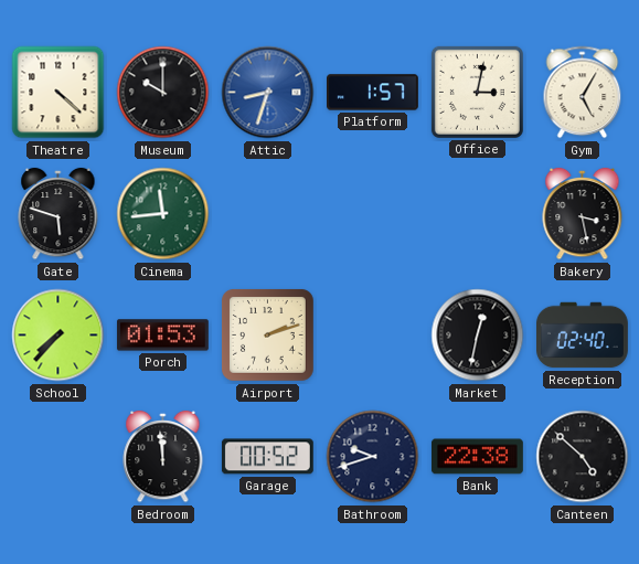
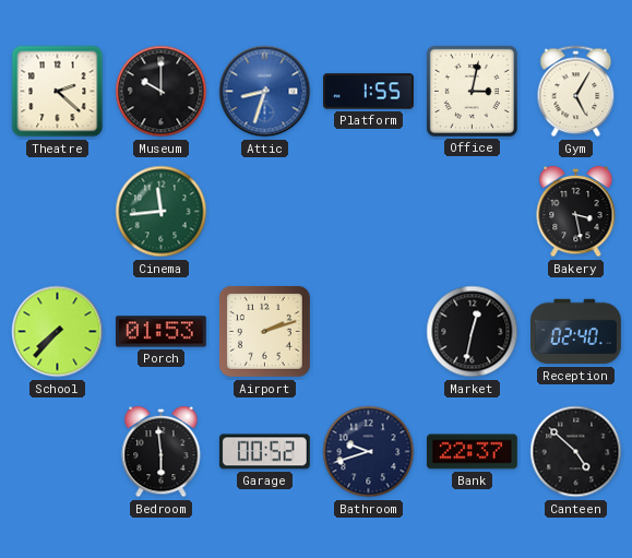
Theatre: 4:22 -> 2:22
Platform: 1:57 -> 1:55
Gate: 5:48 -> none
Bedroom: 11:59 -> 5:59
Bank: 22:38 -> 22:37
